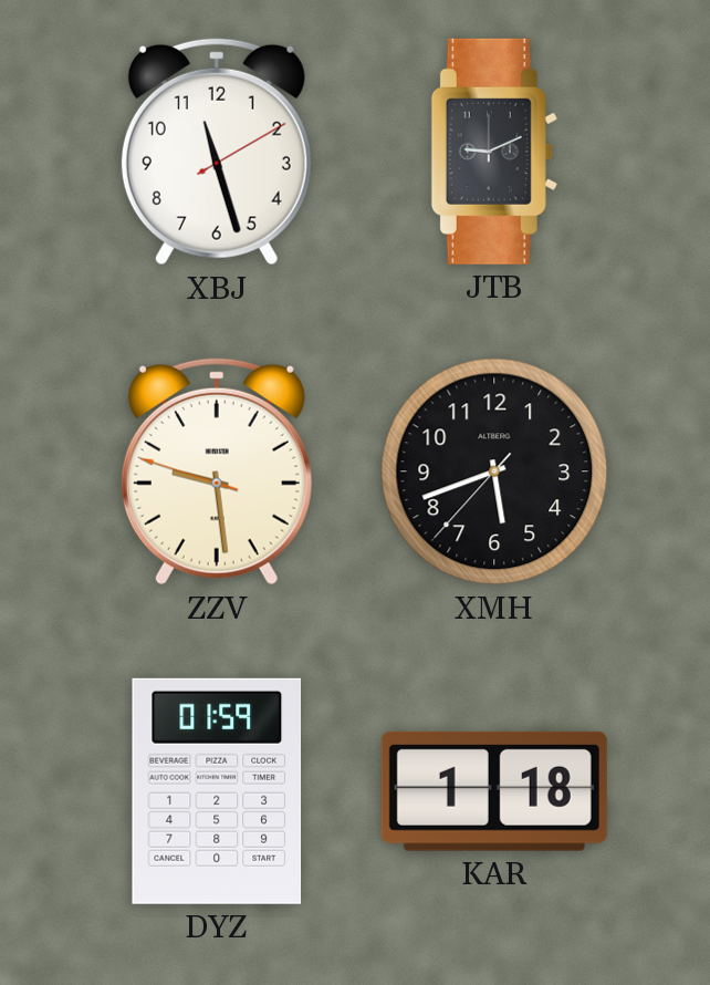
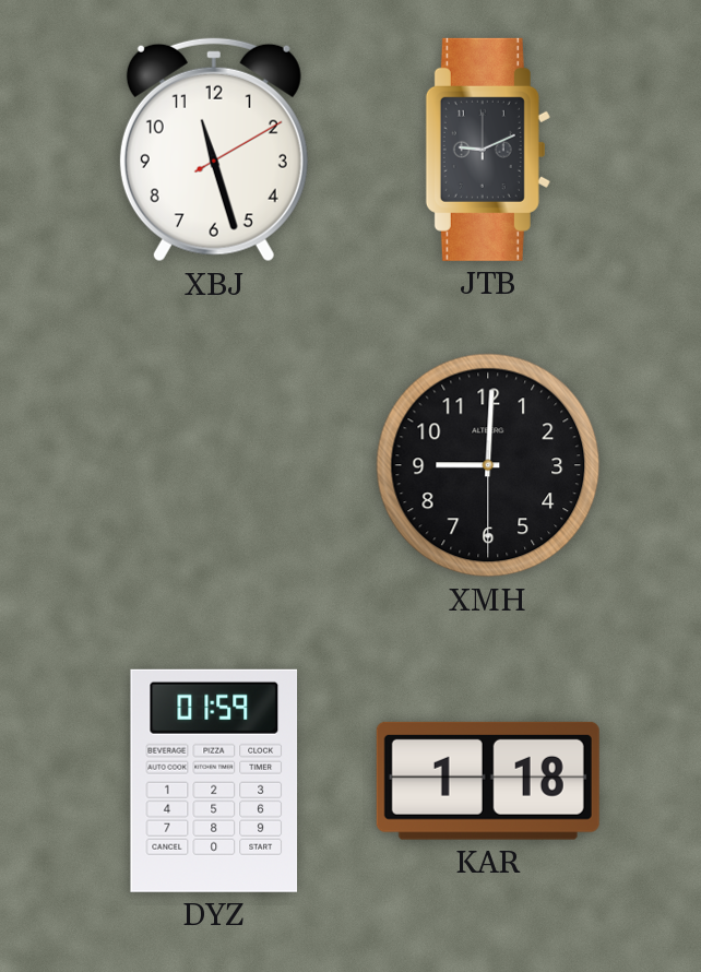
ZZV: 9:28 -> none
XMH: 5:41 -> 9:00
